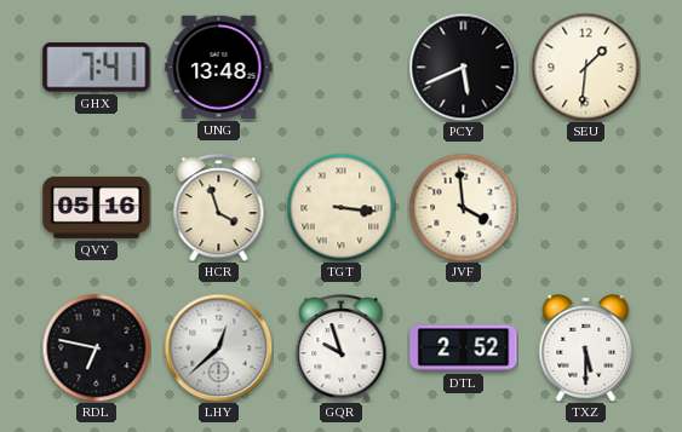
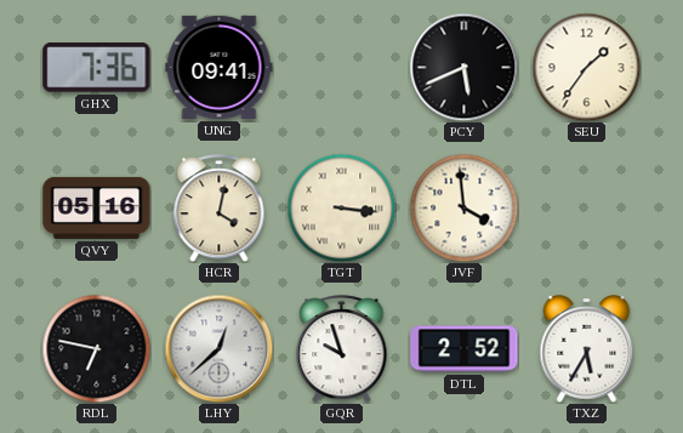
GHX: 7:41 -> 7:36
UNG: 13:48 -> 09:41
SEU: 1:31 -> 1:36
HCR: 3:57 -> 4:02
TXZ: 5:30 -> 5:35
